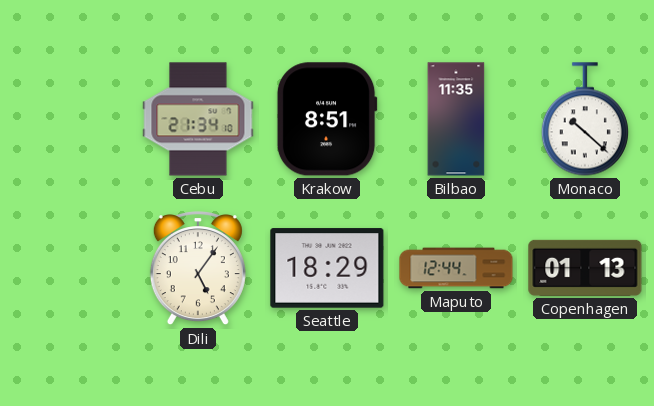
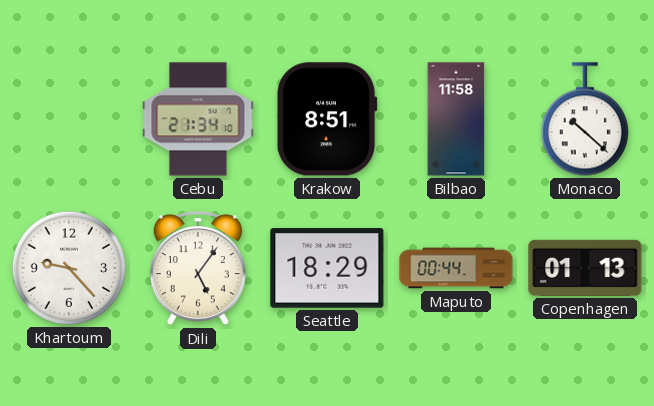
Bilbao: 11:35 -> 11:58
Khartoum: none -> 9:23
Maputo: 12:44 -> 00:44
